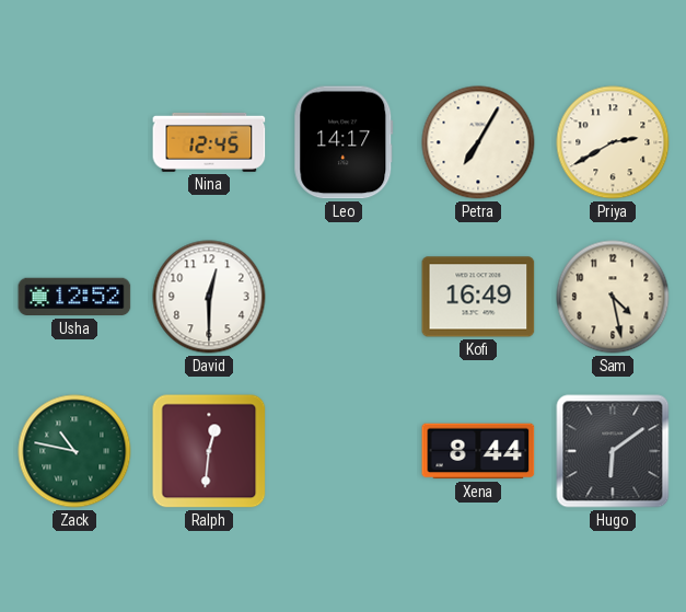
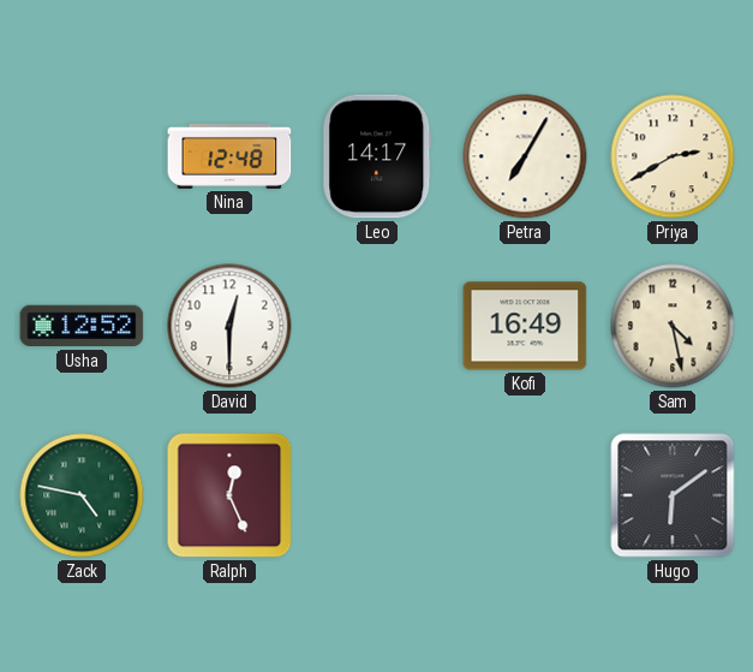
Nina: 12:45 -> 12:48
Zack: 10:47 -> 4:47
Ralph: 12:31 -> 12:26
Xena: 8:44 -> none
